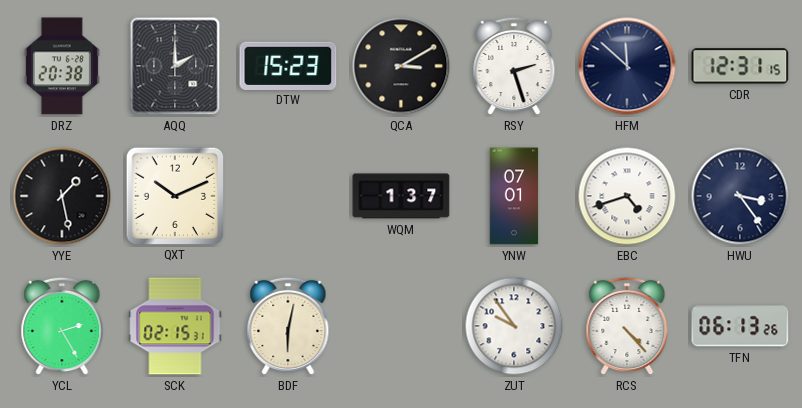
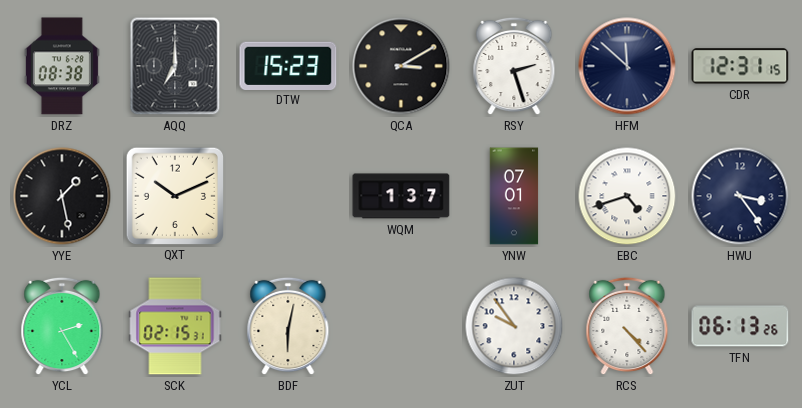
DRZ: 20:38 -> 08:38
AQQ: 2:00 -> 7:00
